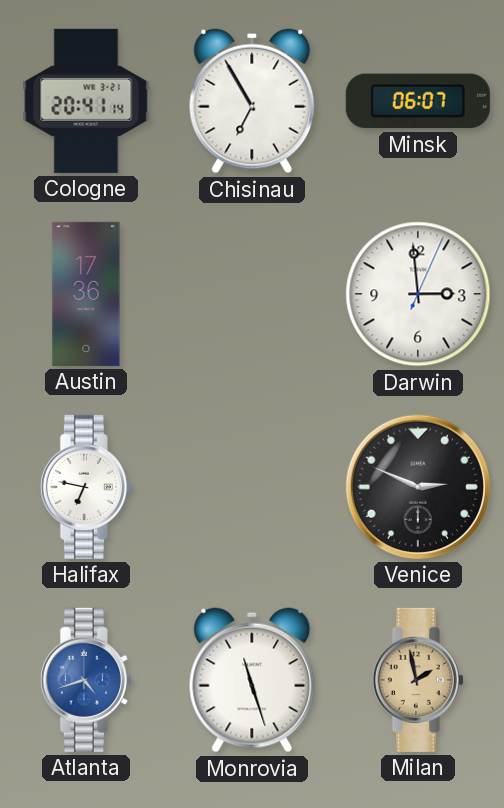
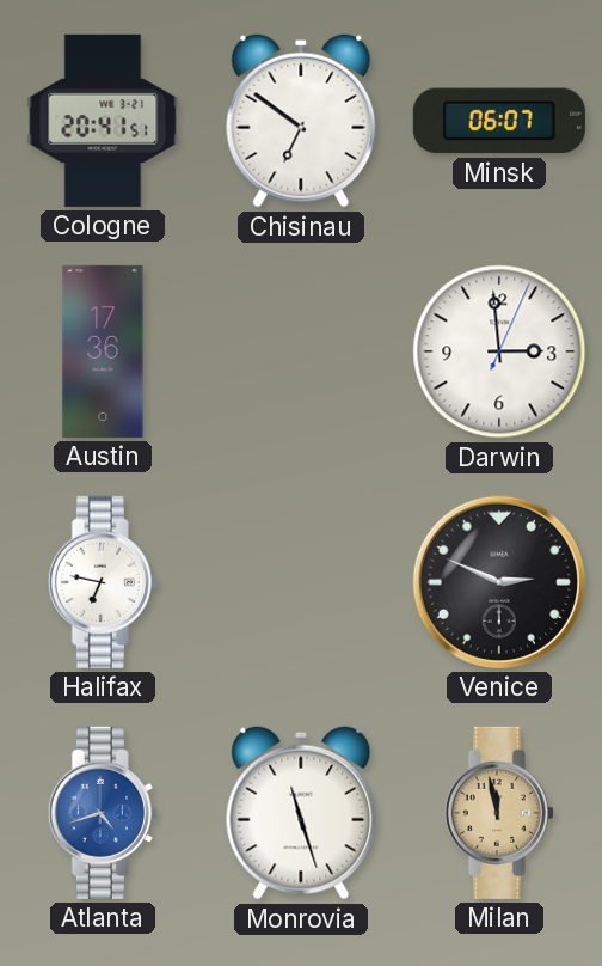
Cologne: 20:41:14 -> 20:41:51
Chisinau: 6:55 -> 6:51
Milan: 1:58 -> 11:58
